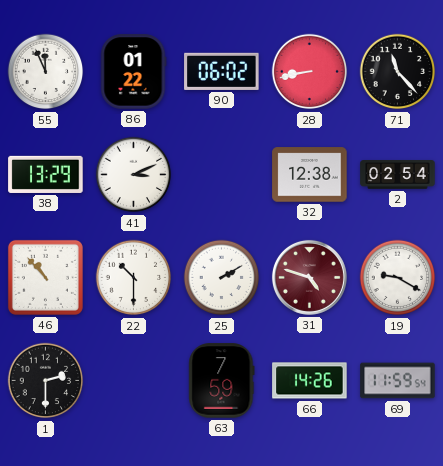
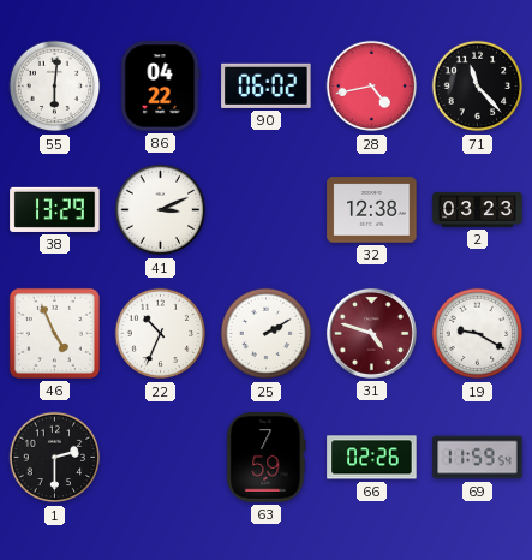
55: 11:56 -> 6:01
86: 01:22 -> 04:22
28: 8:43 -> 4:43
2: 02:54 -> 03:23
46: 10:53 -> 4:56
22: 10:30 -> 10:34
66: 14:26 -> 02:26
